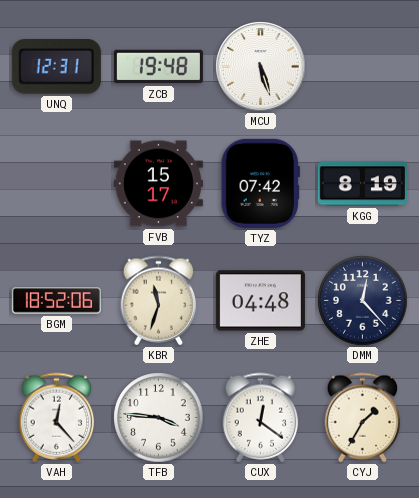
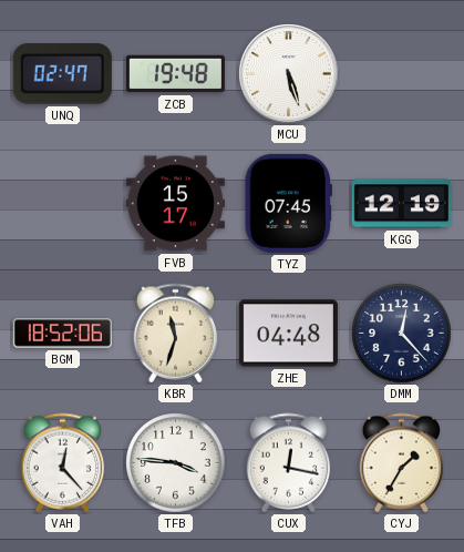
UNQ: 12:31 -> 02:47
TYZ: 07:42 -> 07:45
KGG: 8:19 -> 12:19
CUX: 12:21 -> 12:17
